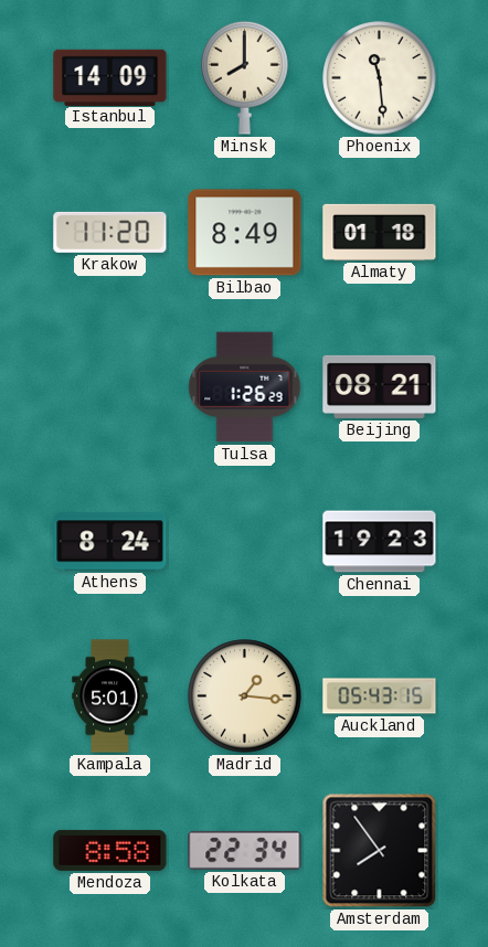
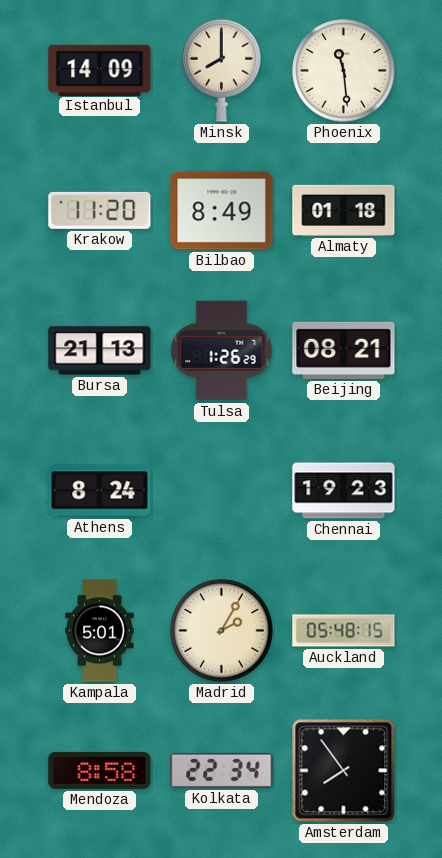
Bursa: none -> 21:13
Madrid: 1:16 -> 2:05
Auckland: 05:43 -> 05:48
